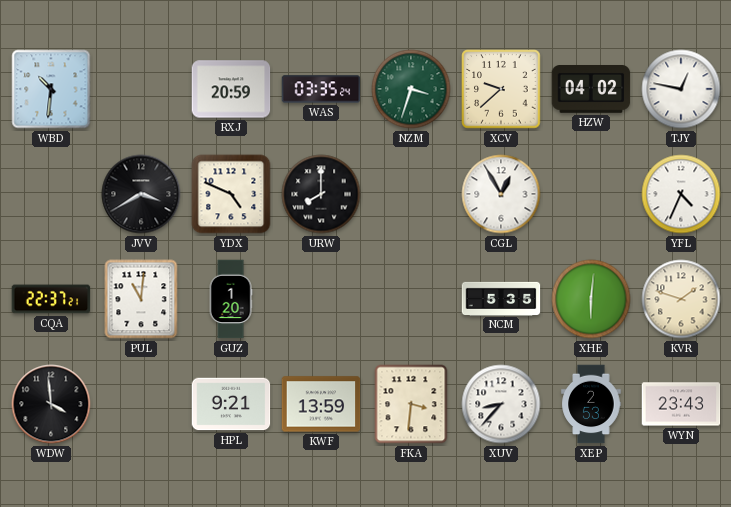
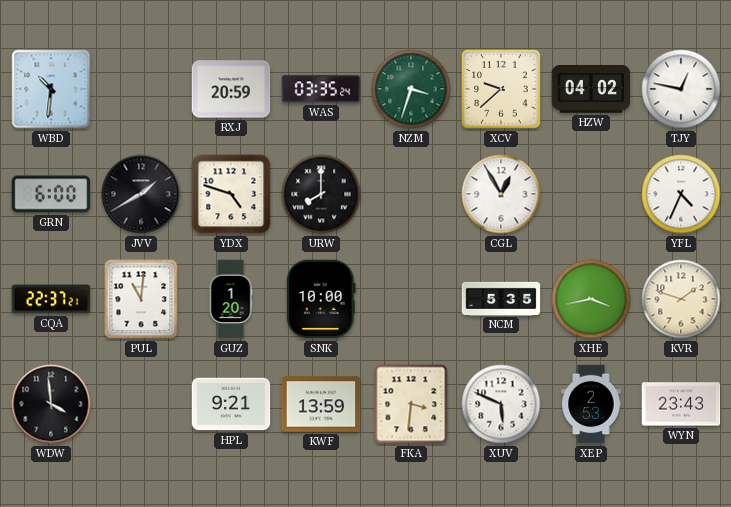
GRN: none -> 6:00
JVV: 3:40 -> 1:40
YDX: 4:49 -> 4:48
SNK: none -> 10:00
XHE: 6:01 -> 3:43
XUV: 8:37 -> 5:49
